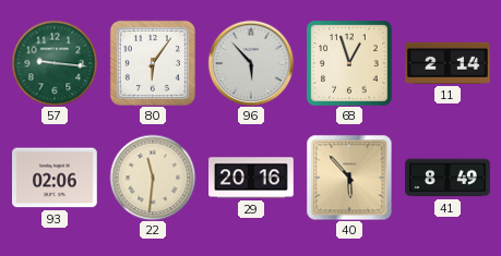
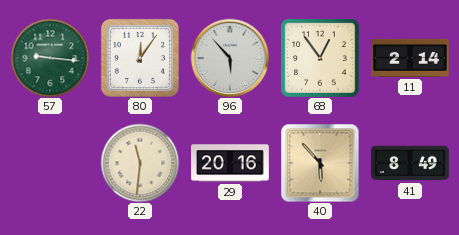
80: 6:06 -> 12:06
68: 12:57 -> 12:54
93: 02:06 -> none
